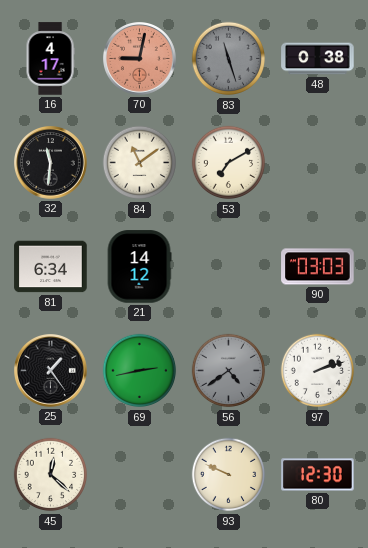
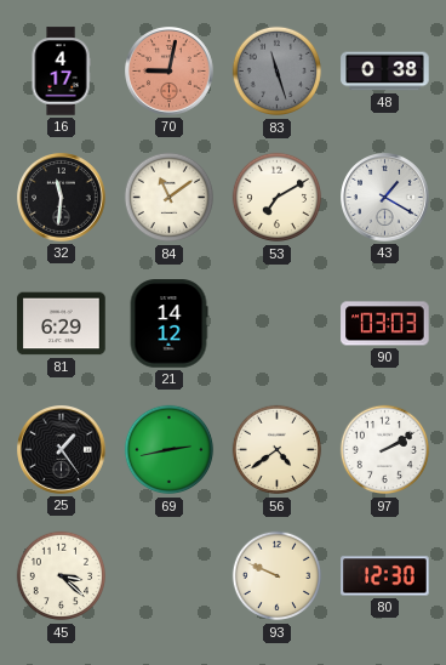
43: none -> 1:20
81: 6:34 -> 6:29
56 dial: grey -> cream
97: 2:12 -> 2:10
45: 12:22 -> 3:22
